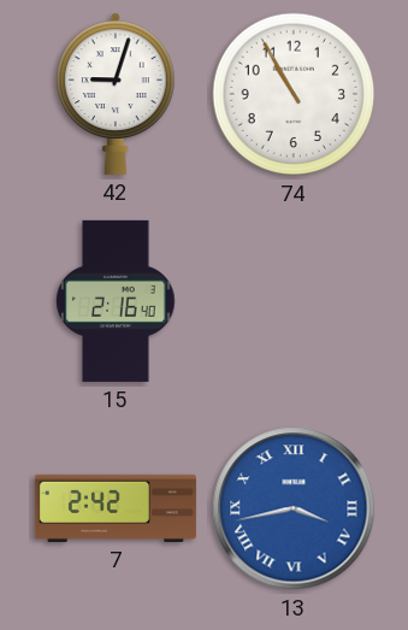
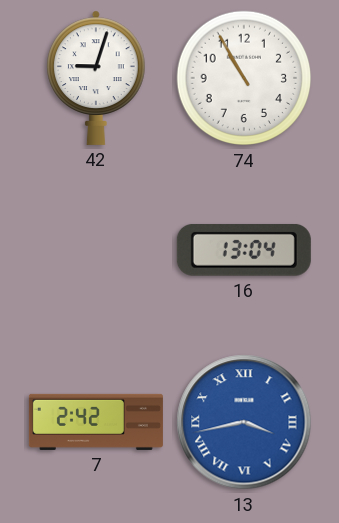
15: 2:16 -> none
16: none -> 13:04
